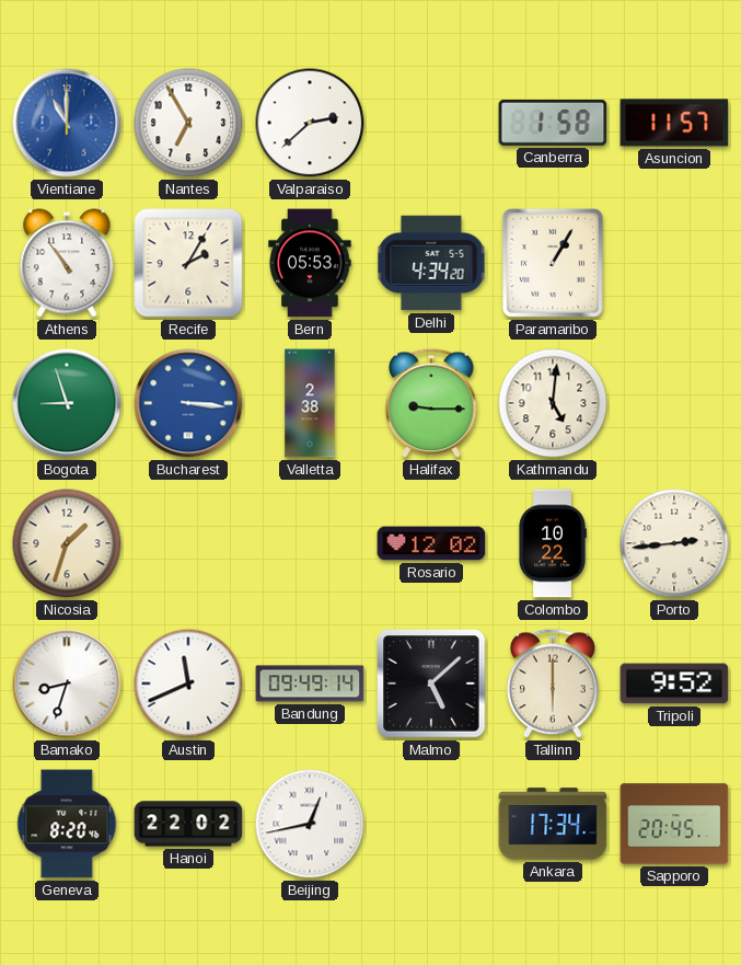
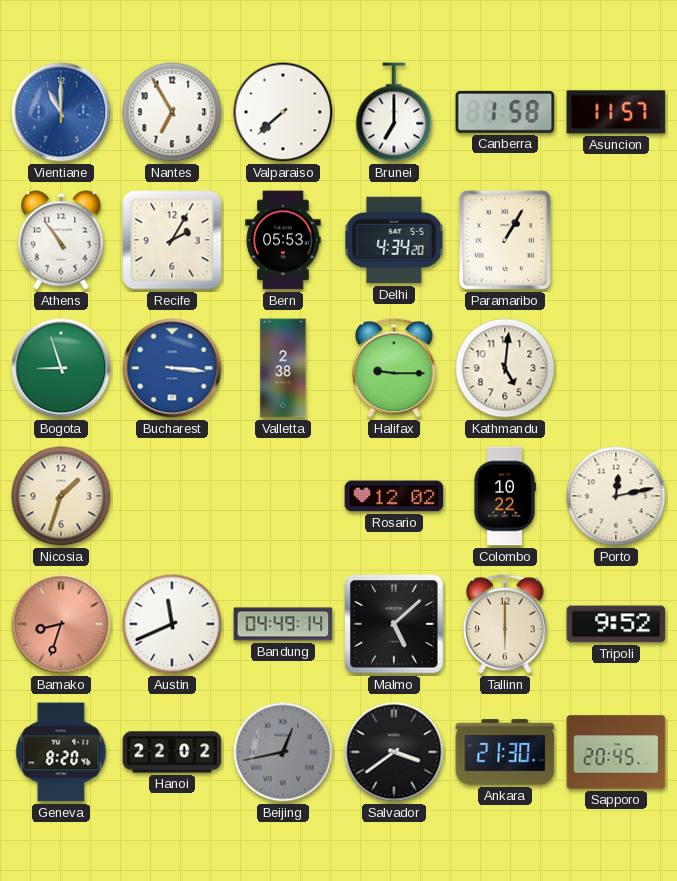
Valparaiso: 2:38 -> 7:38
Brunei: none -> 7:00
Porto: 2:44 -> 12:13
Bamako dial: white -> salmon
Bandung: 09:49 -> 04:49
Beijing dial: white -> grey
Salvador: none -> 3:39
Ankara: 17:34 -> 21:30
